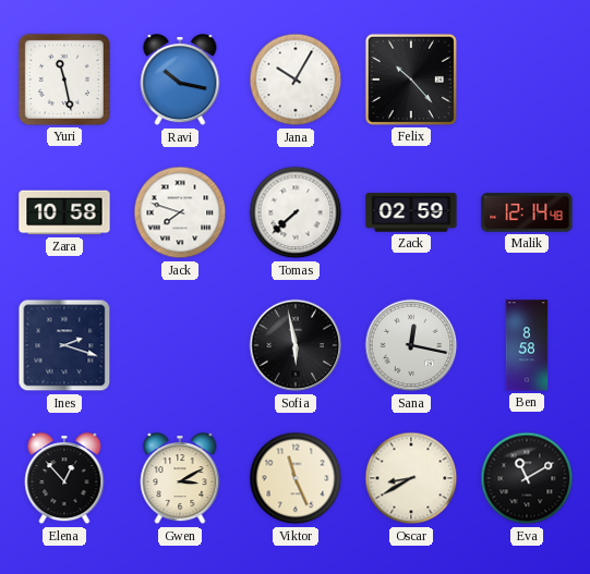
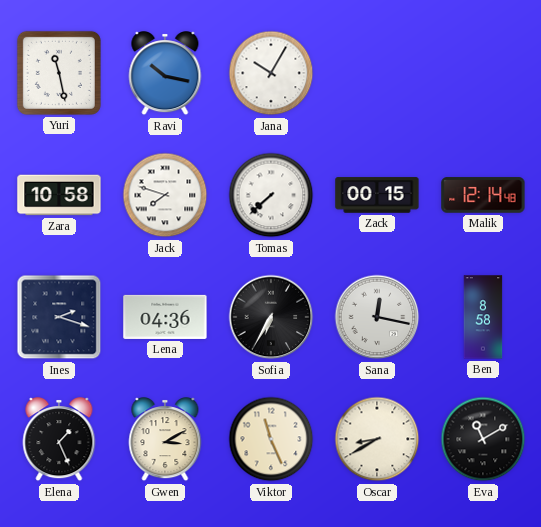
Felix: 10:23 -> none
Zack: 02:59 -> 00:15
Lena: none -> 04:36
Sofia: 5:58 -> 6:35
Elena: 12:53 -> 1:26
